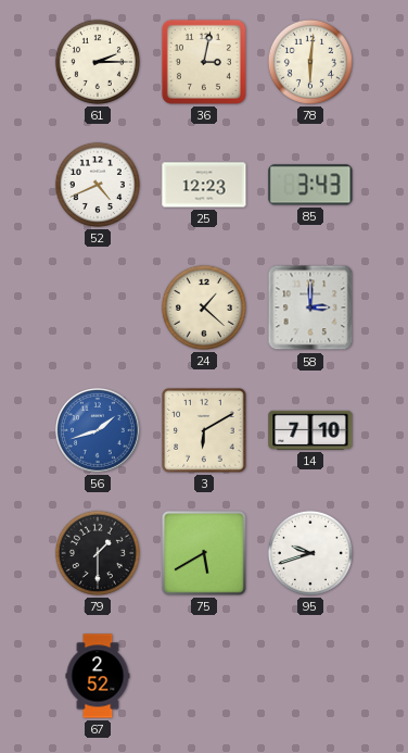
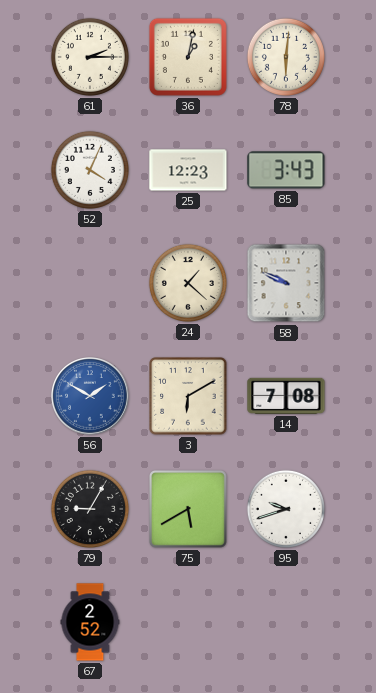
36: 3:02 -> 1:02
52: 4:41 -> 4:04
58: 3:00 -> 9:49
56: 1:42 -> 1:50
14: 7:10 -> 7:08
79: 1:30 -> 9:05
